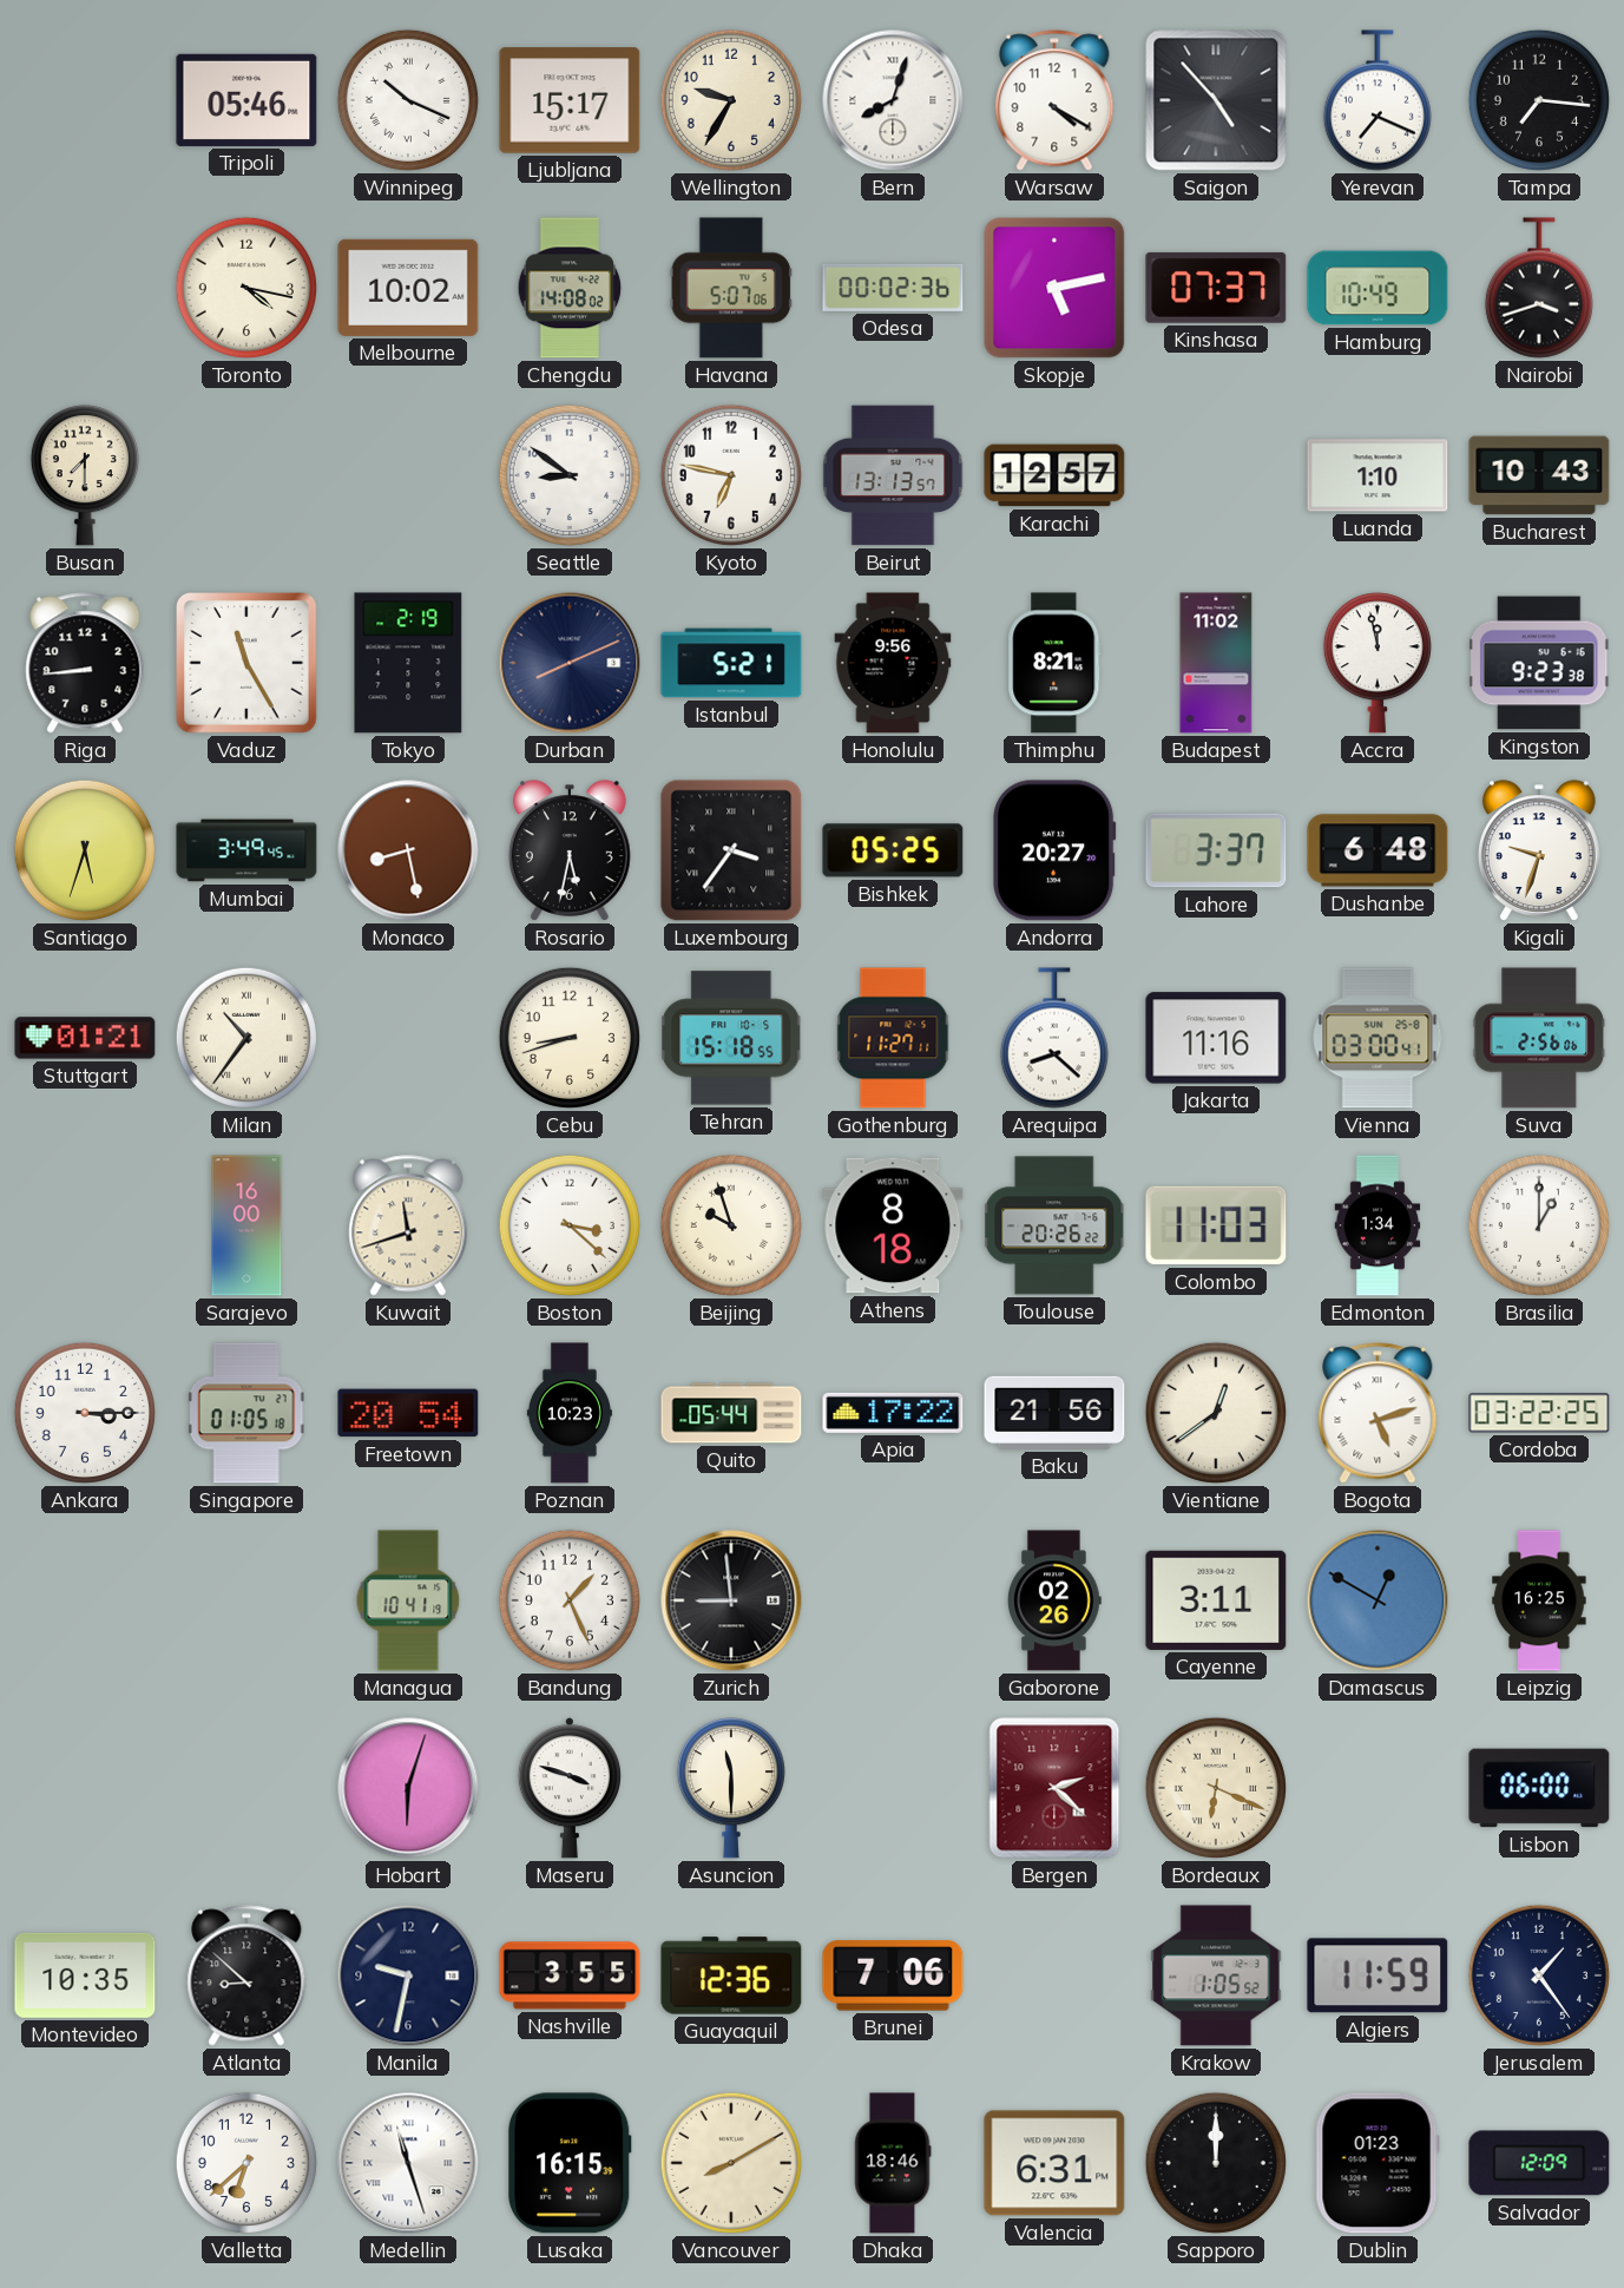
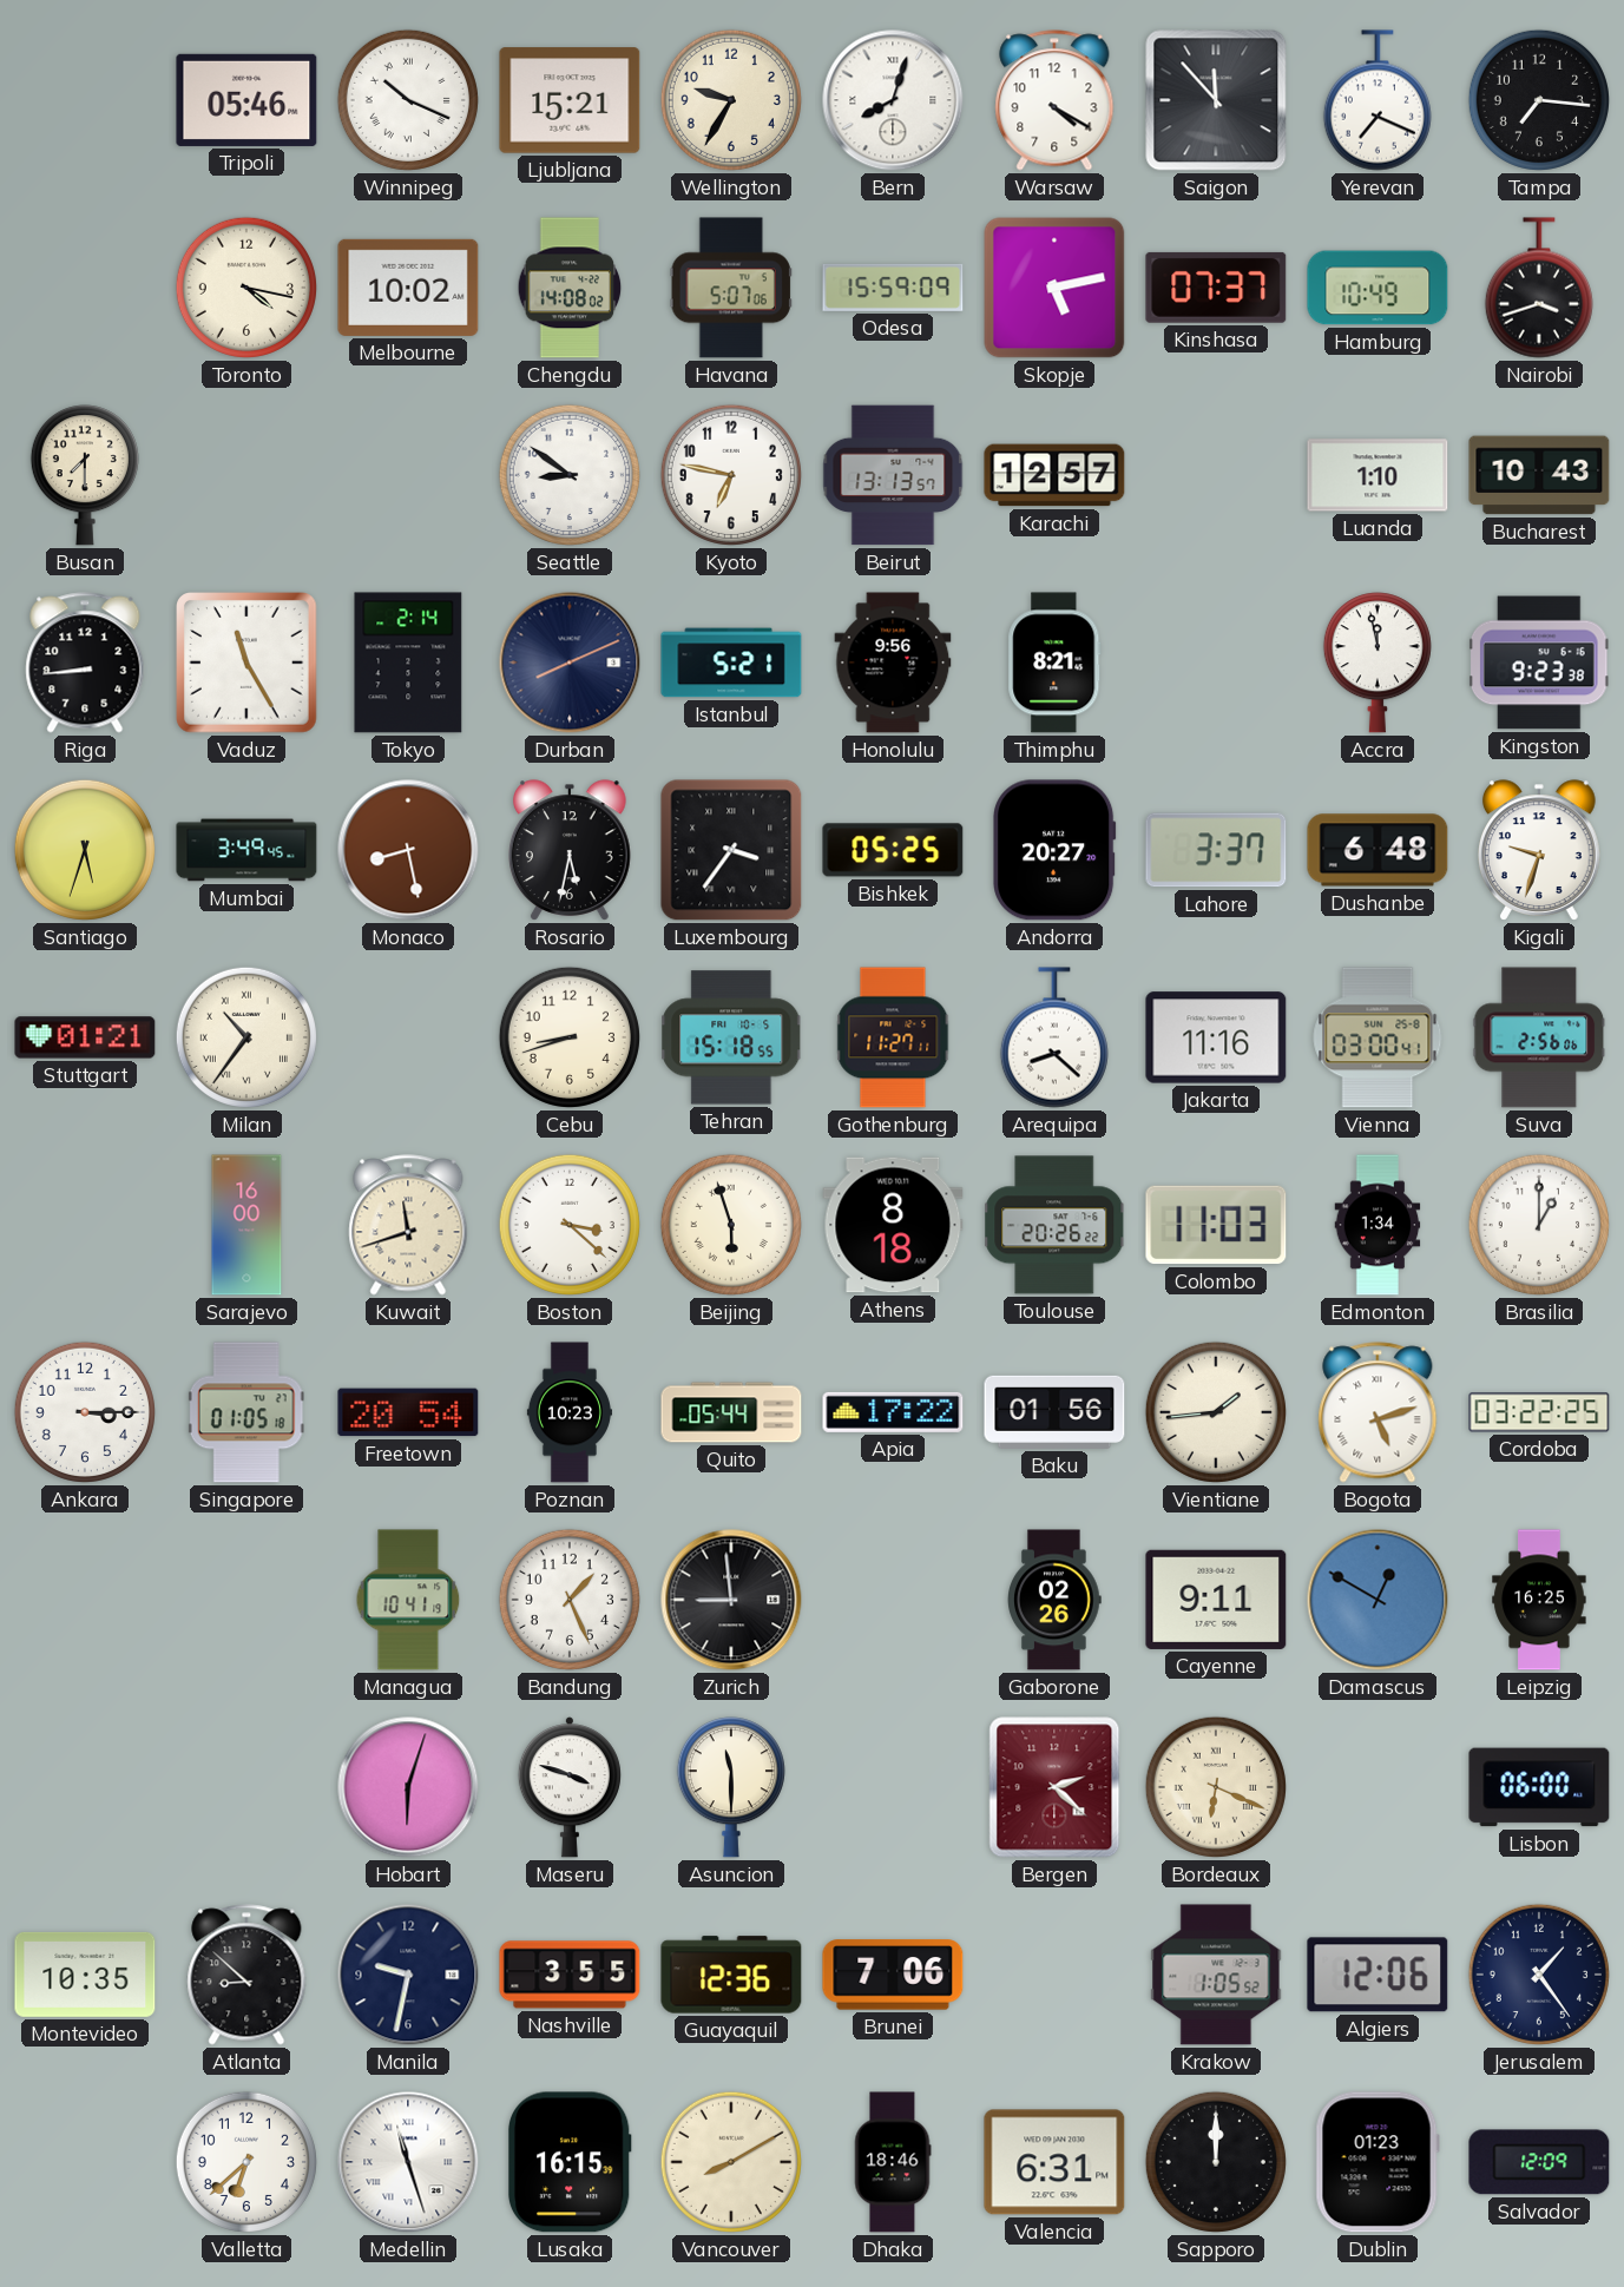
Ljubljana: 15:17 -> 15:21
Saigon: 4:53 -> 11:53
Odesa: 00:02 -> 15:59
Tokyo: 2:19 -> 2:14
Budapest: 11:02 -> none
Beijing: 9:57 -> 5:57
Baku: 21:56 -> 01:56
Vientiane: 12:39 -> 1:44
Cayenne: 3:11 -> 9:11
Algiers: 11:59 -> 12:06
